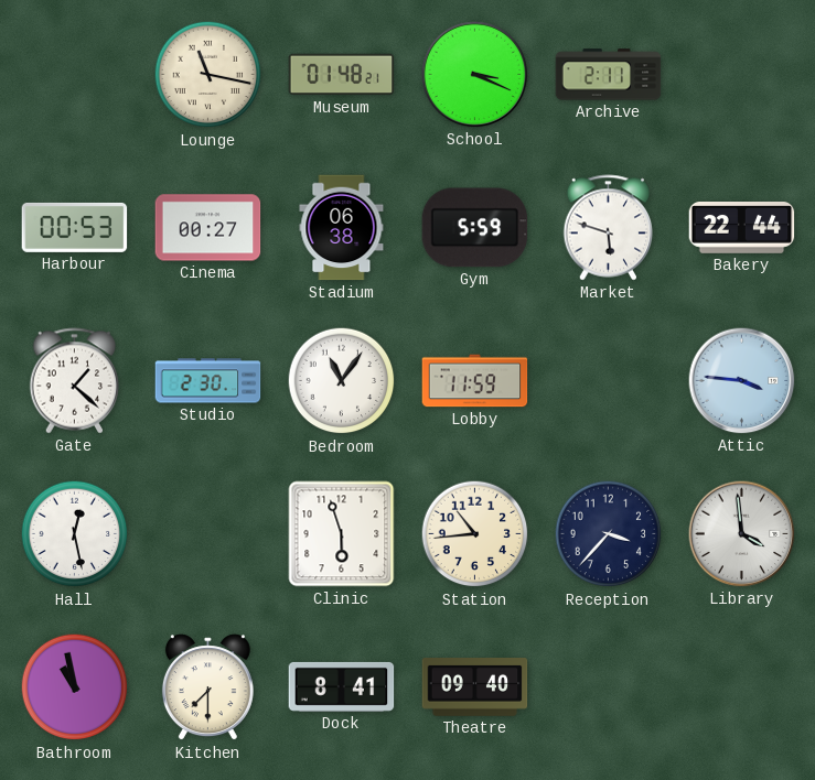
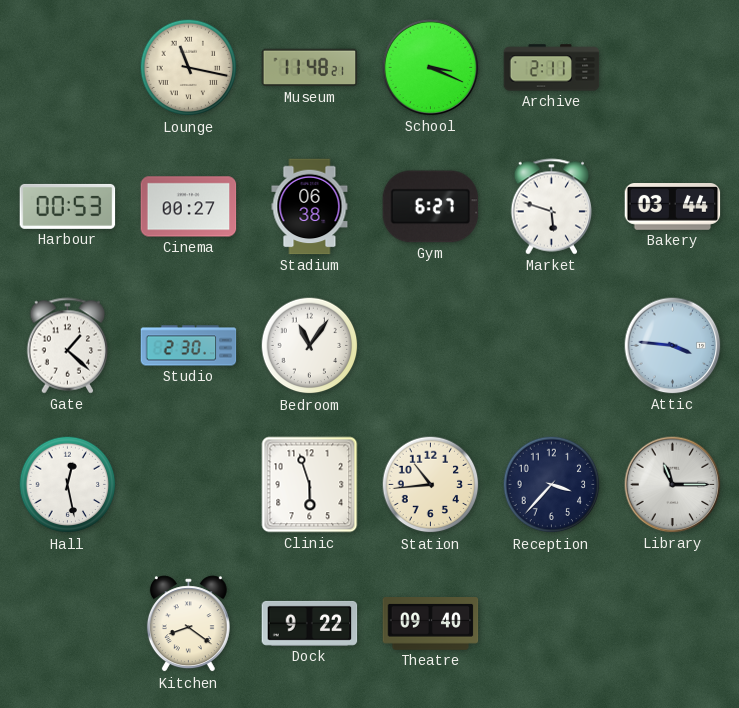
Museum: 01:48 -> 11:48
Gym: 5:59 -> 6:27
Bakery: 22:44 -> 03:44
Lobby: 11:59 -> none
Library: 3:59 -> 11:15
Bathroom: 10:58 -> none
Kitchen: 7:30 -> 8:21
Dock: 8:41 -> 9:22
